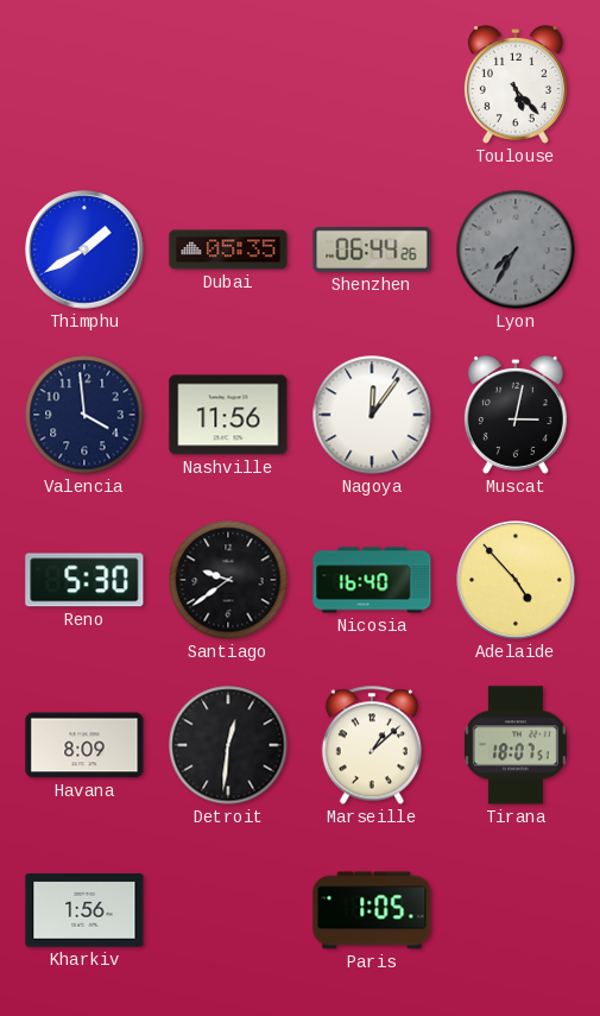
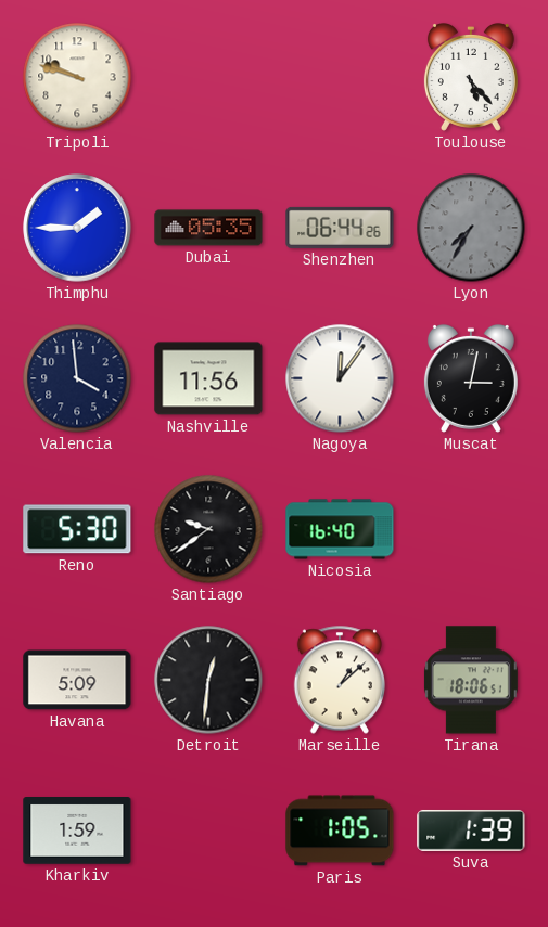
Tripoli: none -> 9:48
Thimphu: 1:40 -> 1:45
Adelaide: 4:53 -> none
Havana: 8:09 -> 5:09
Tirana: 18:07 -> 18:06
Kharkiv: 1:56 -> 1:59
Suva: none -> 1:39
